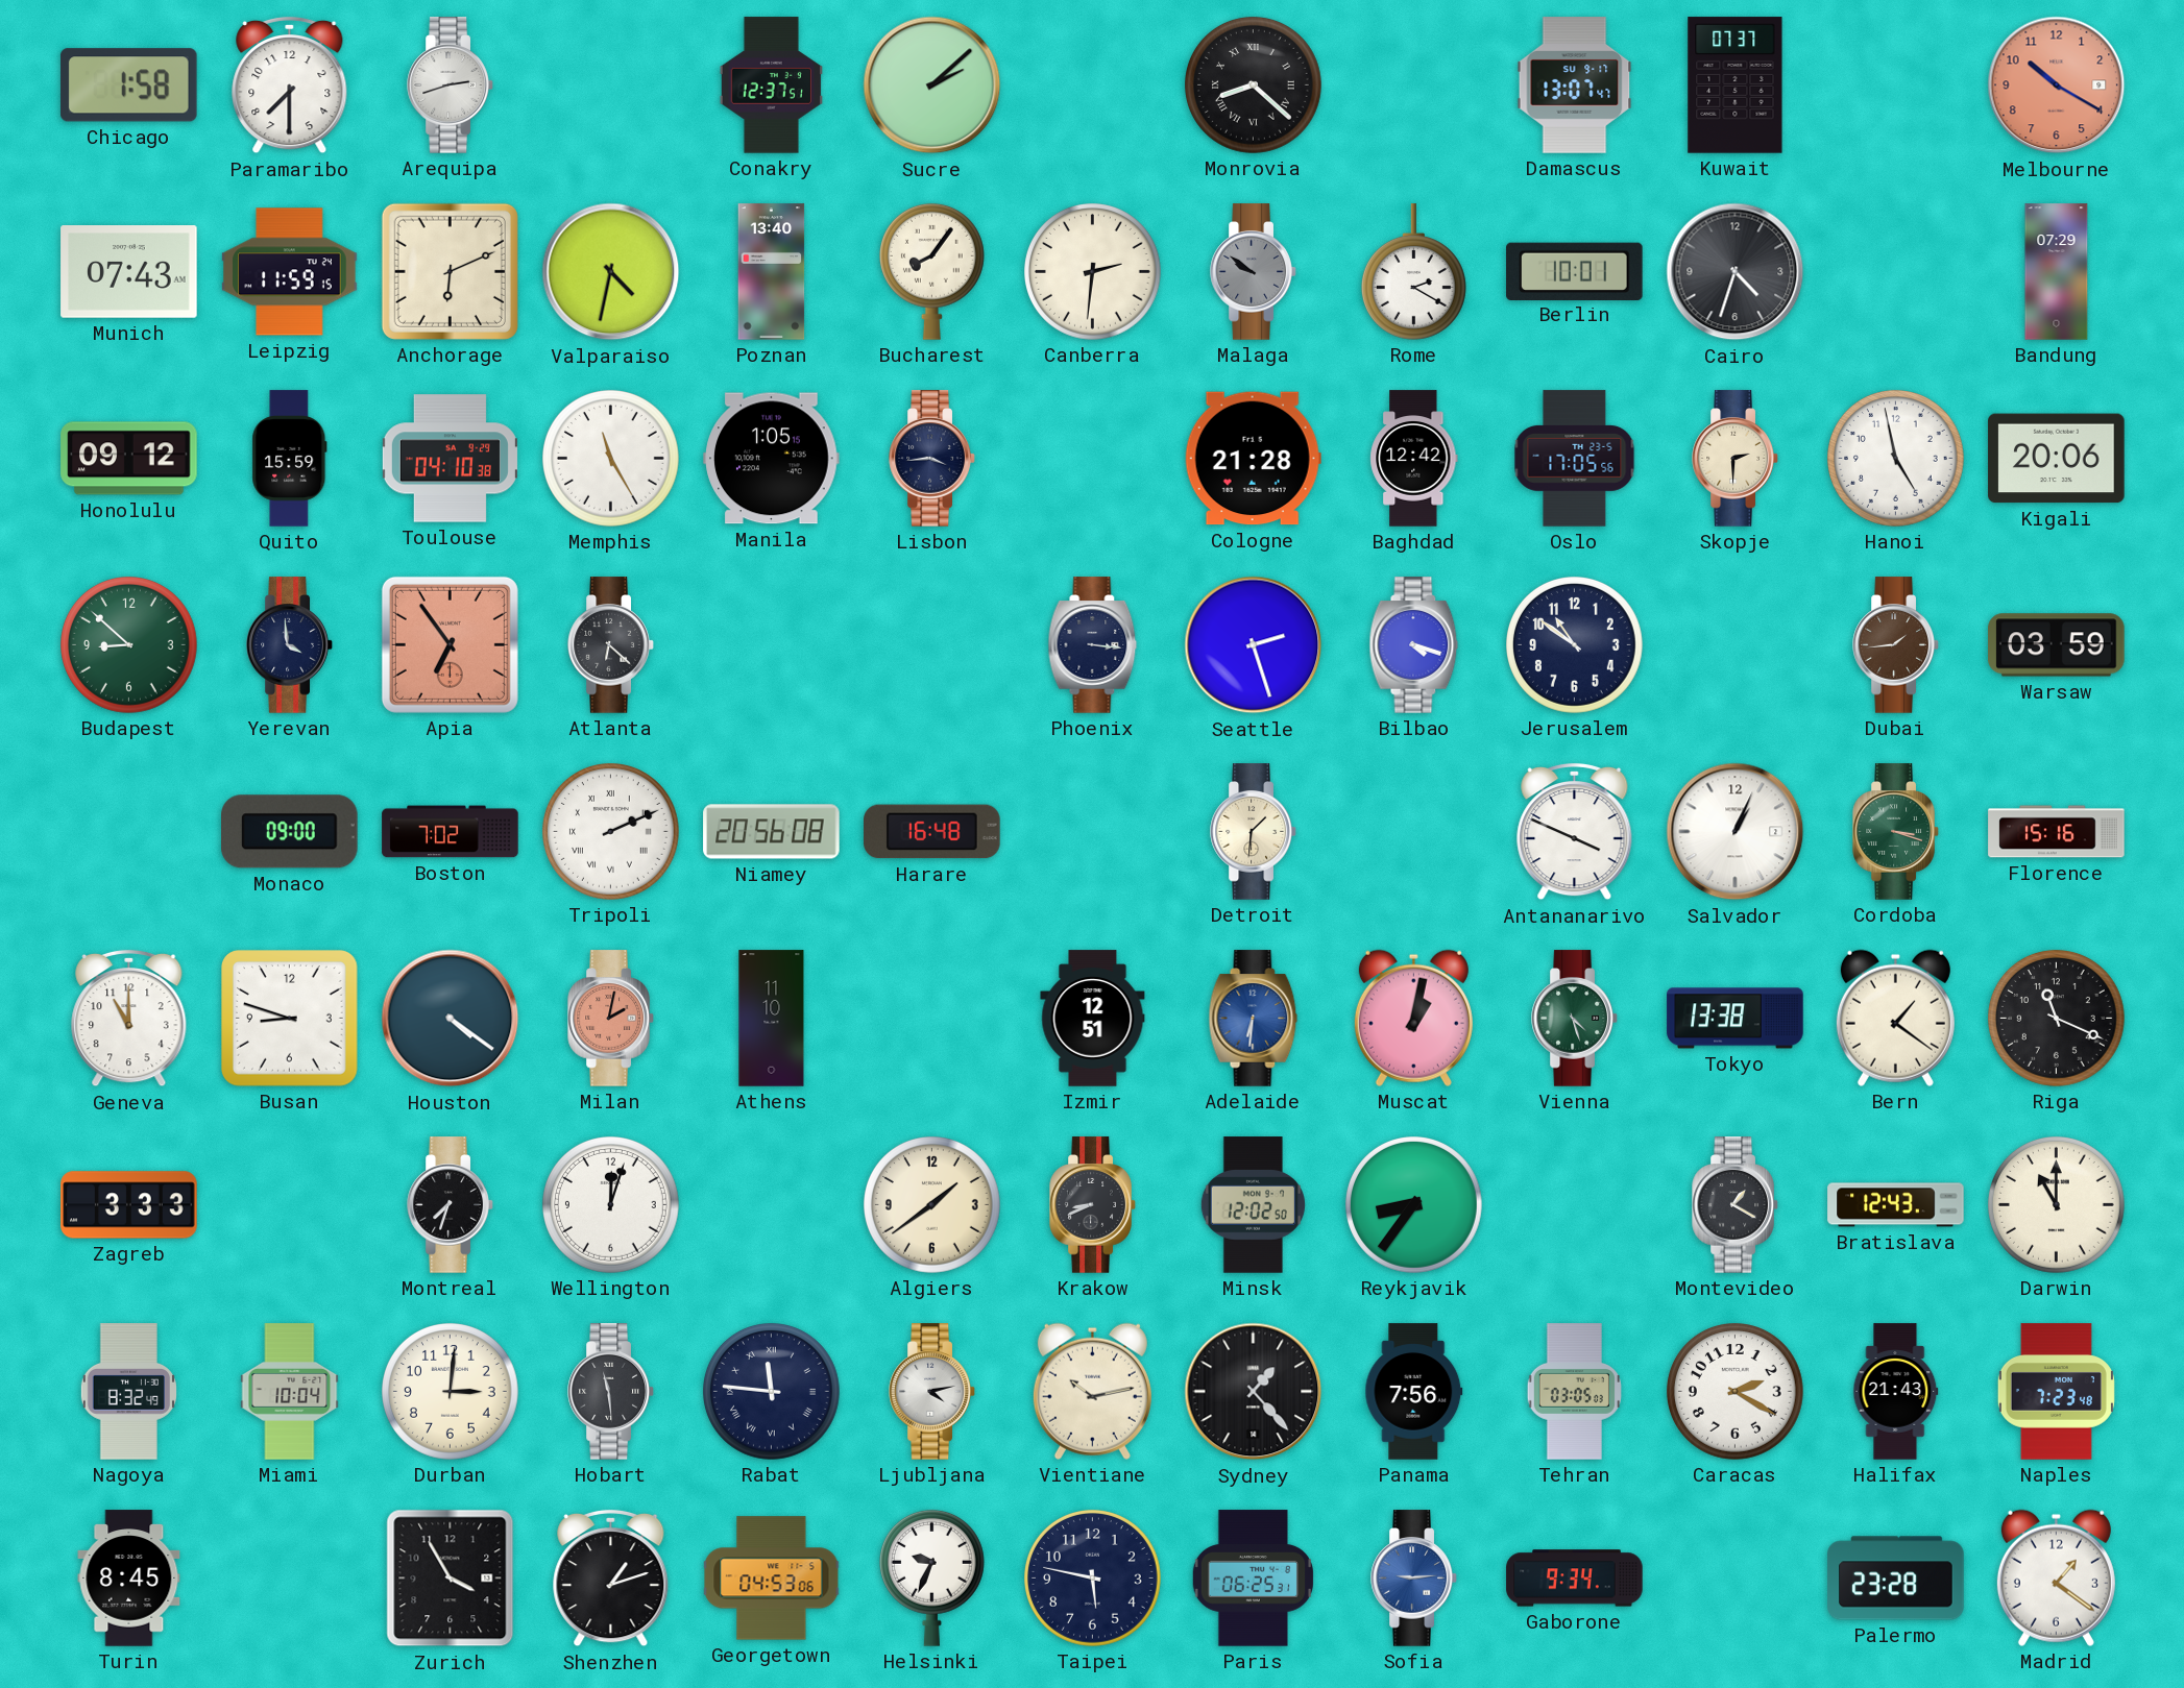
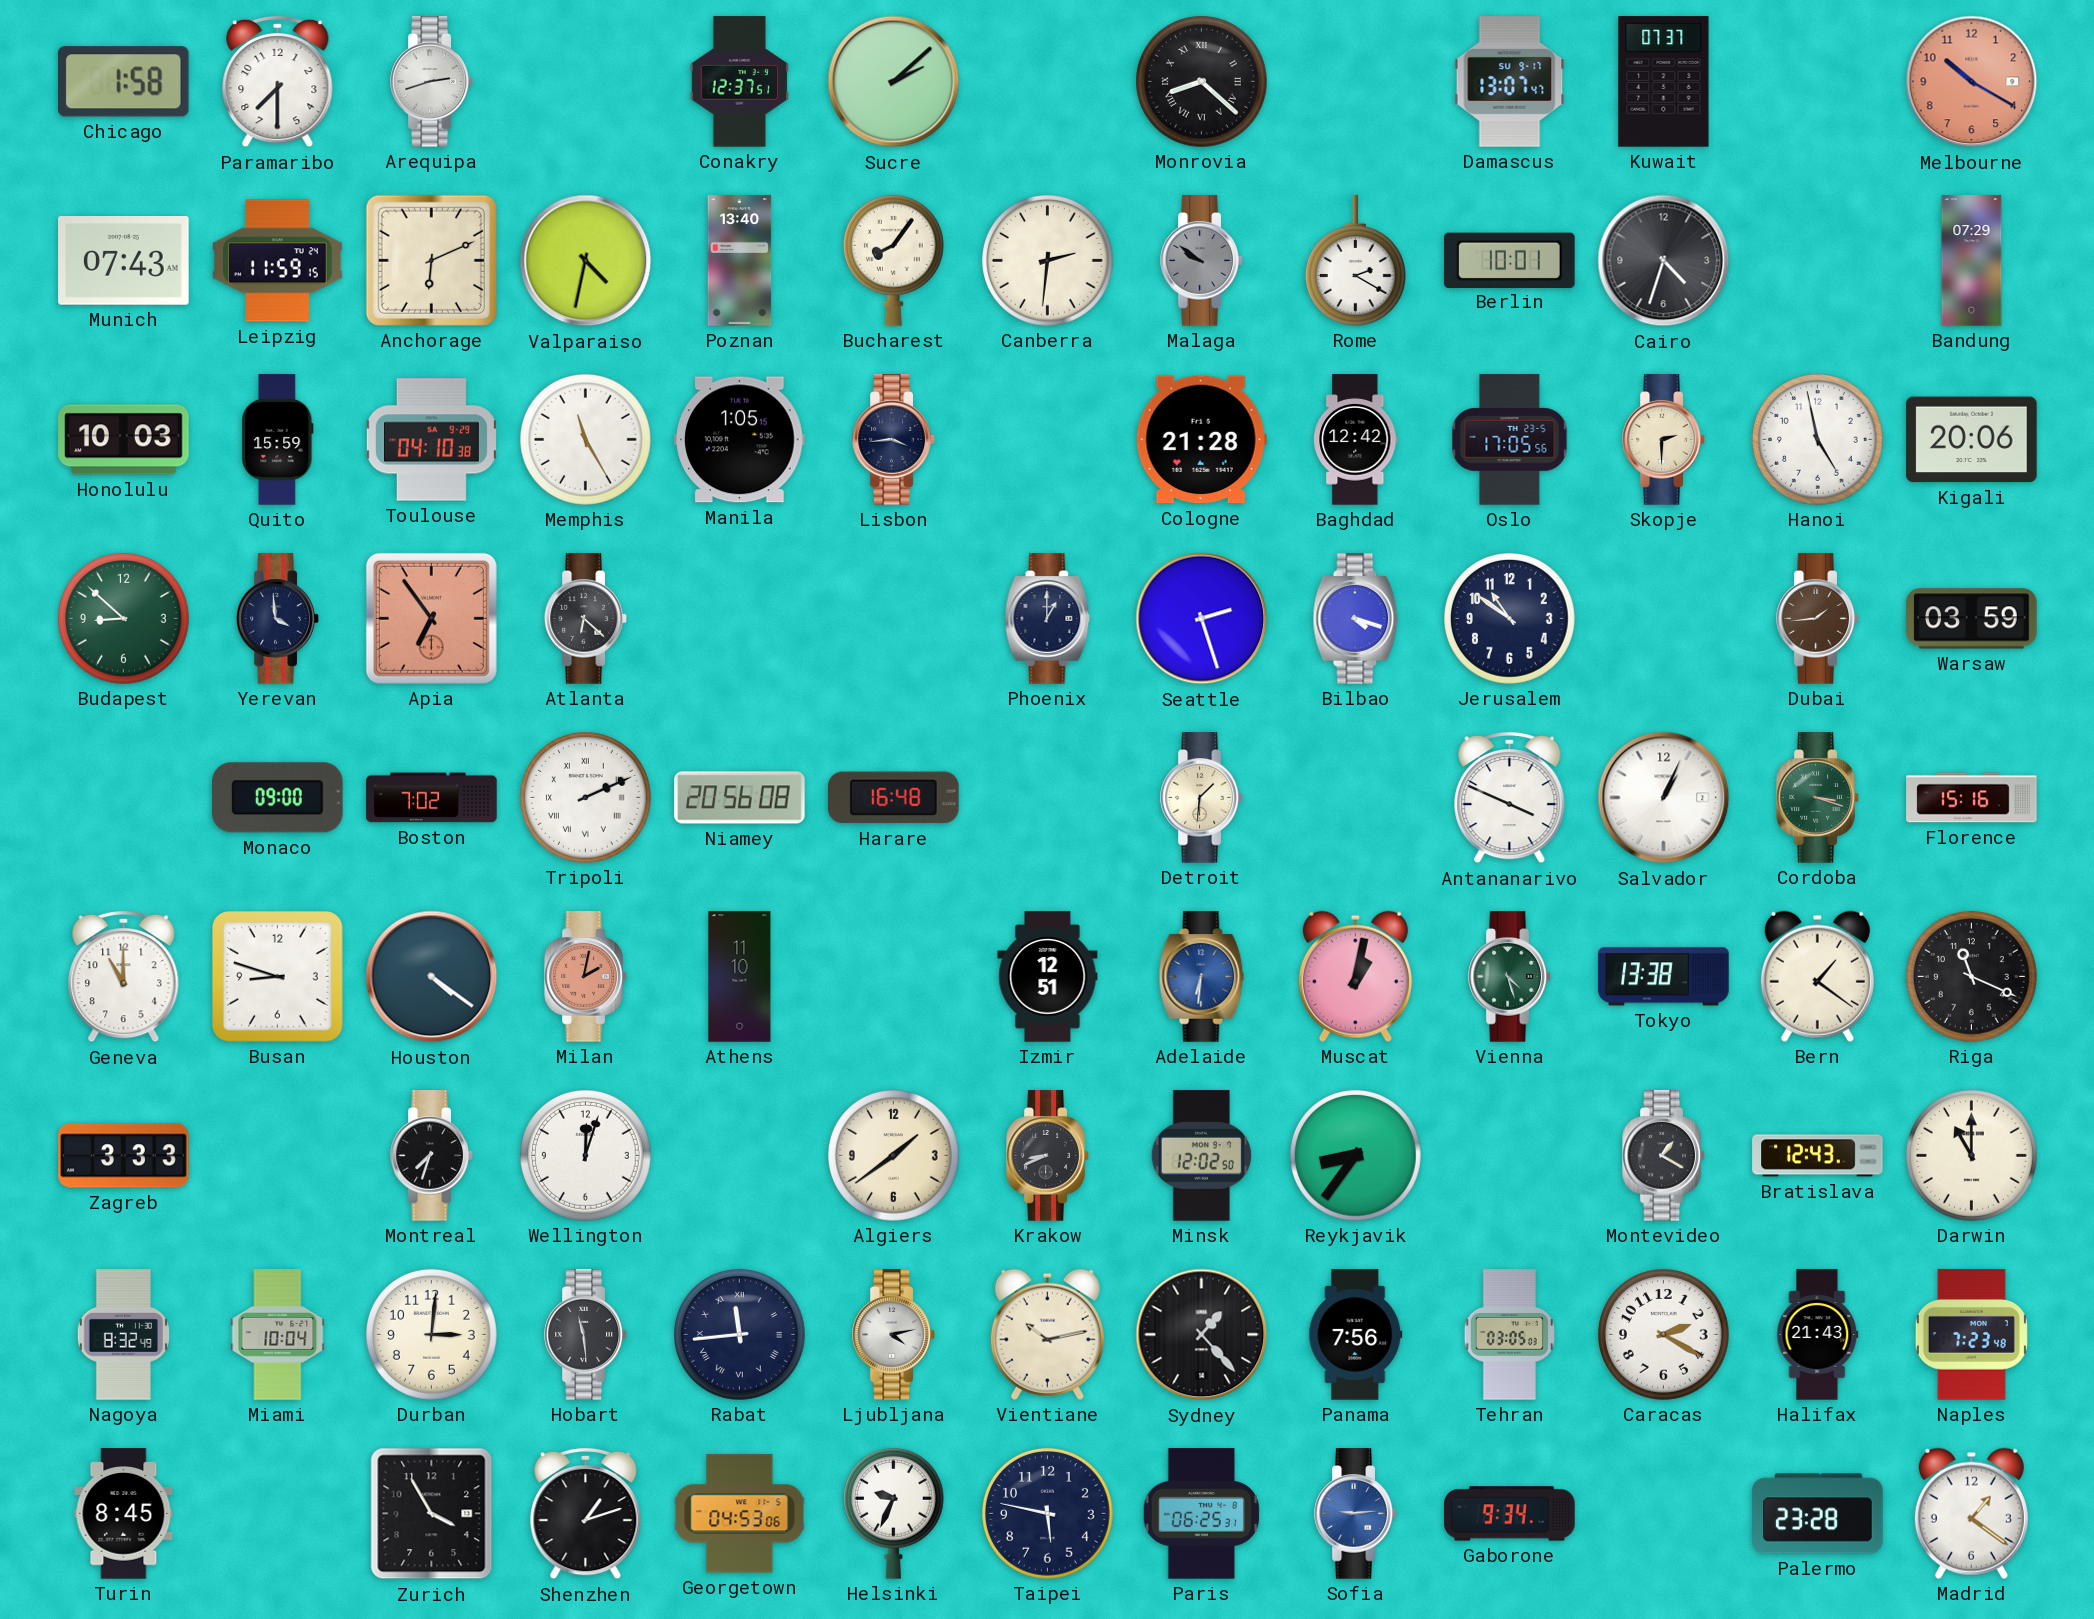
Honolulu: 09:12 -> 10:03
Phoenix: 3:16 -> 1:00
Rabat: 11:46 -> 11:44
